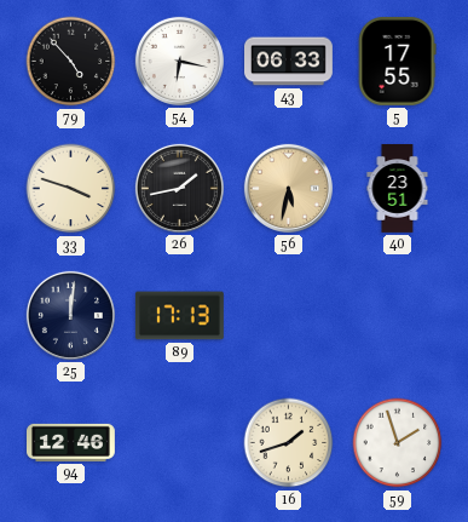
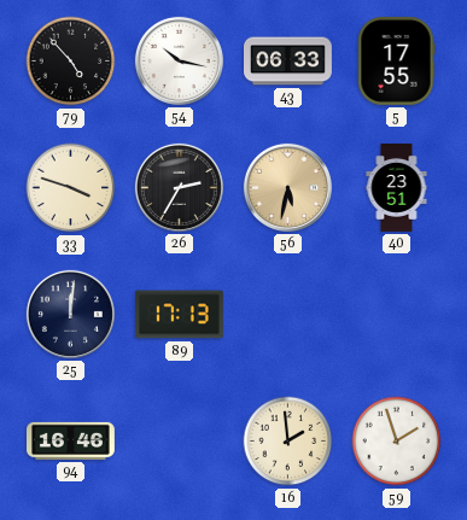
54: 6:17 -> 10:17
26: 1:43 -> 2:35
94: 12:46 -> 16:46
16: 1:42 -> 1:59
